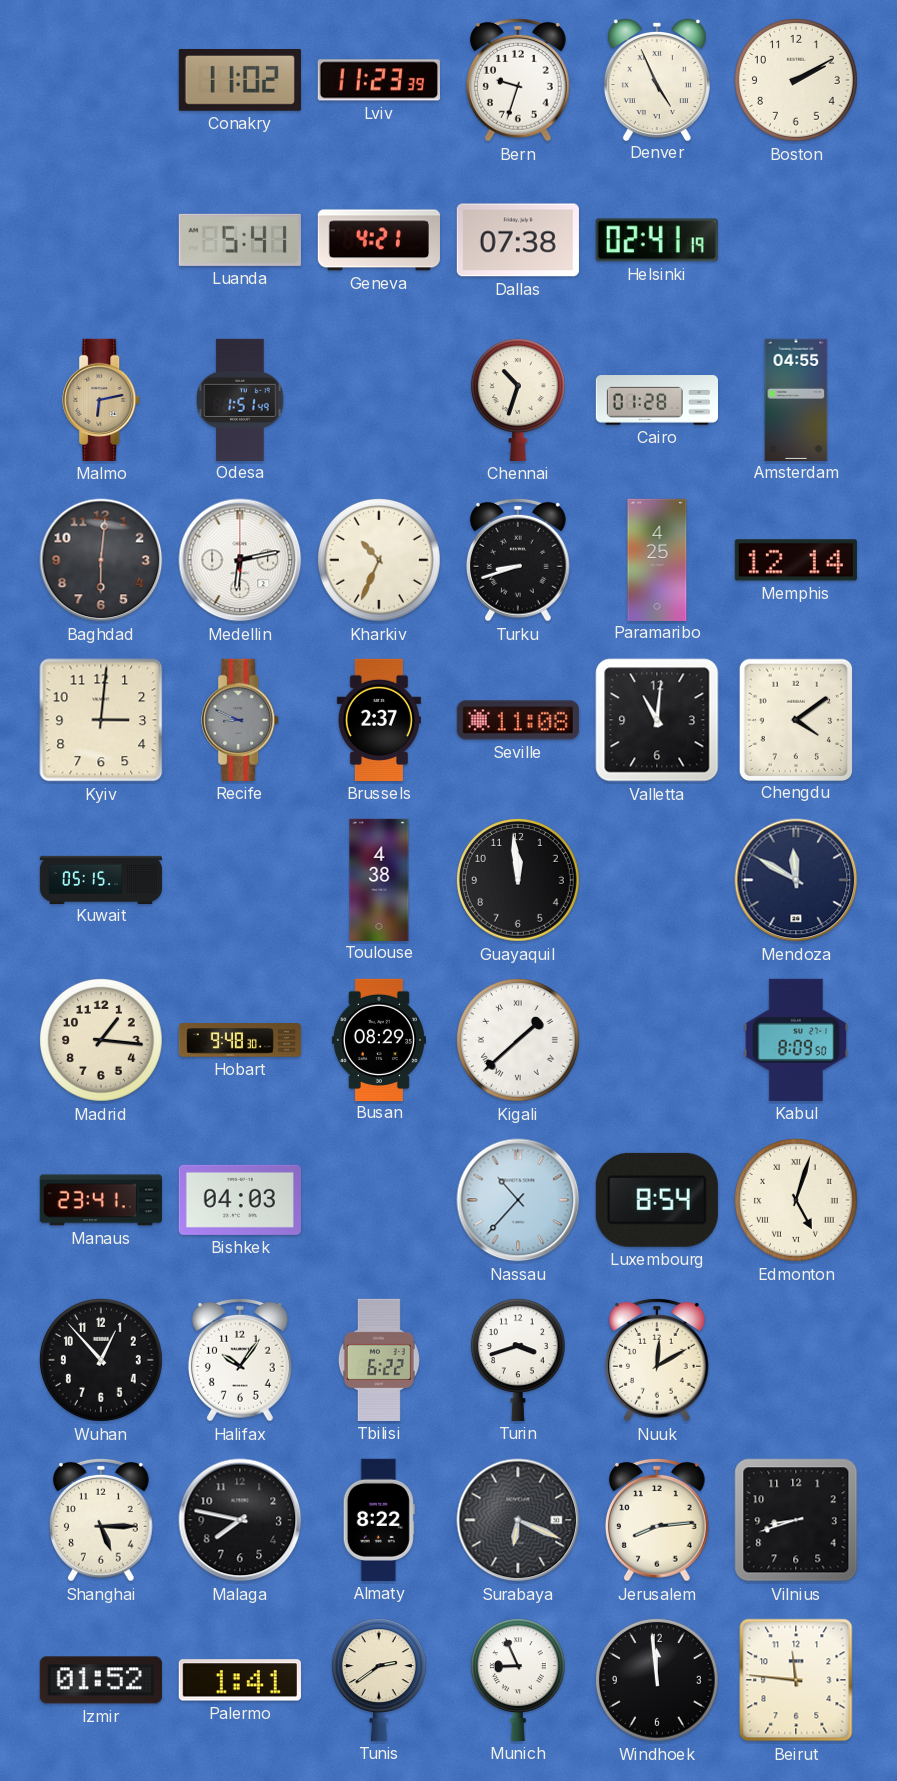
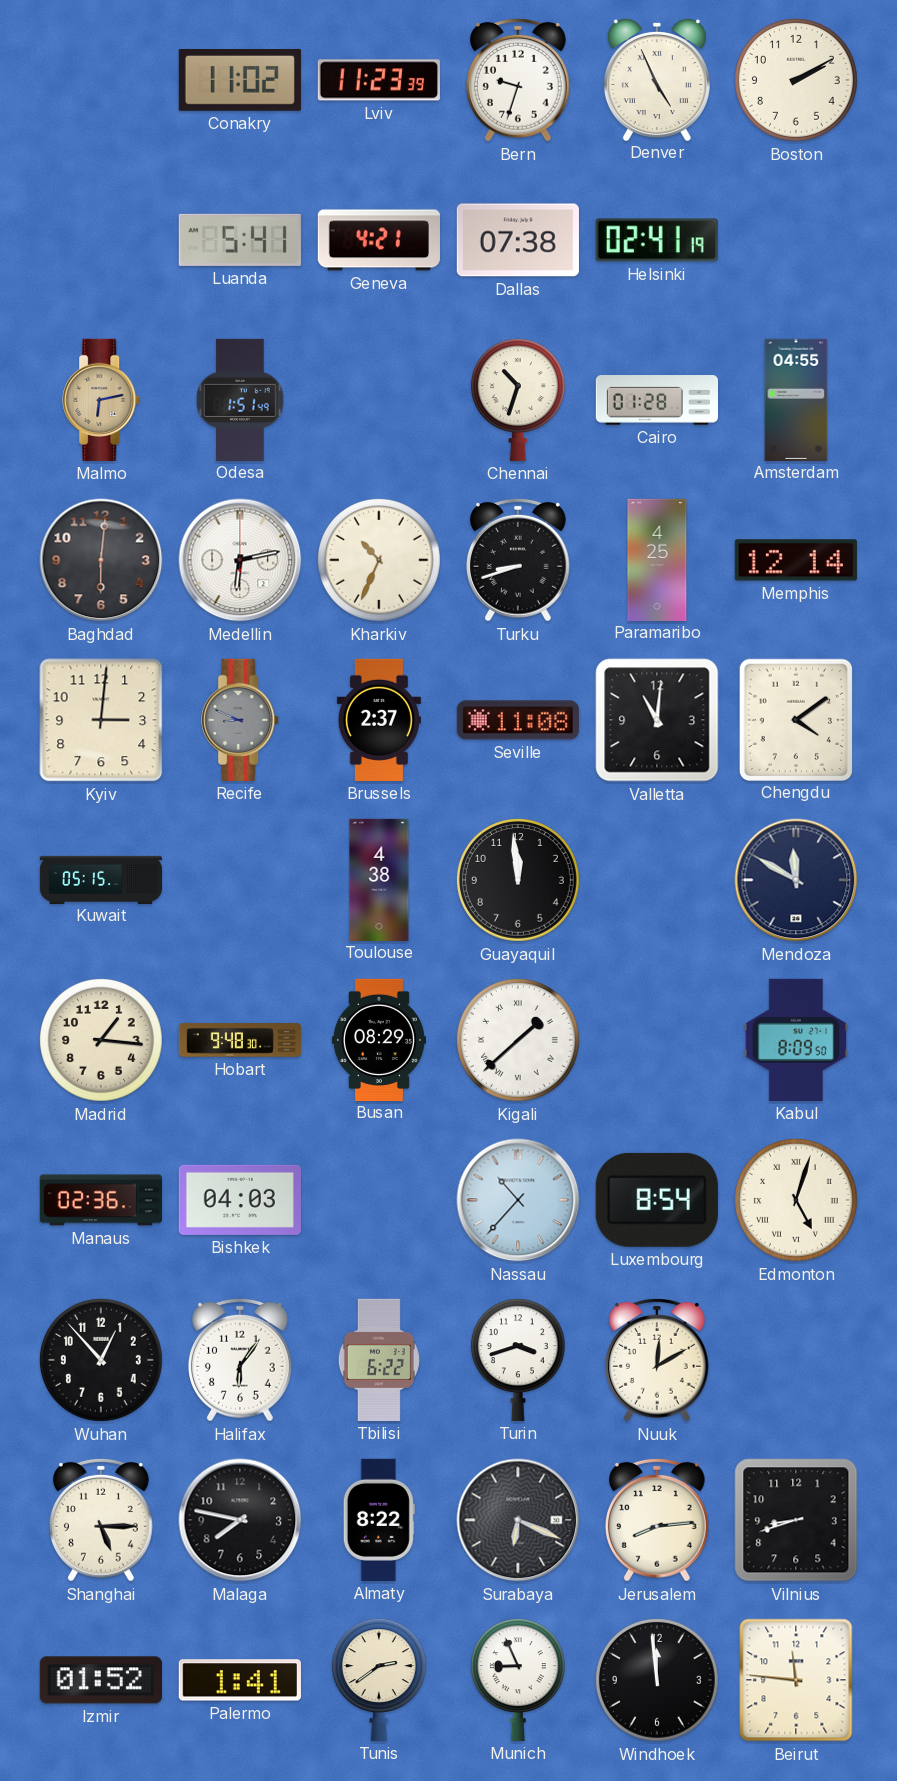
Manaus: 23:41 -> 02:36
Halifax: 10:06 -> 6:06
